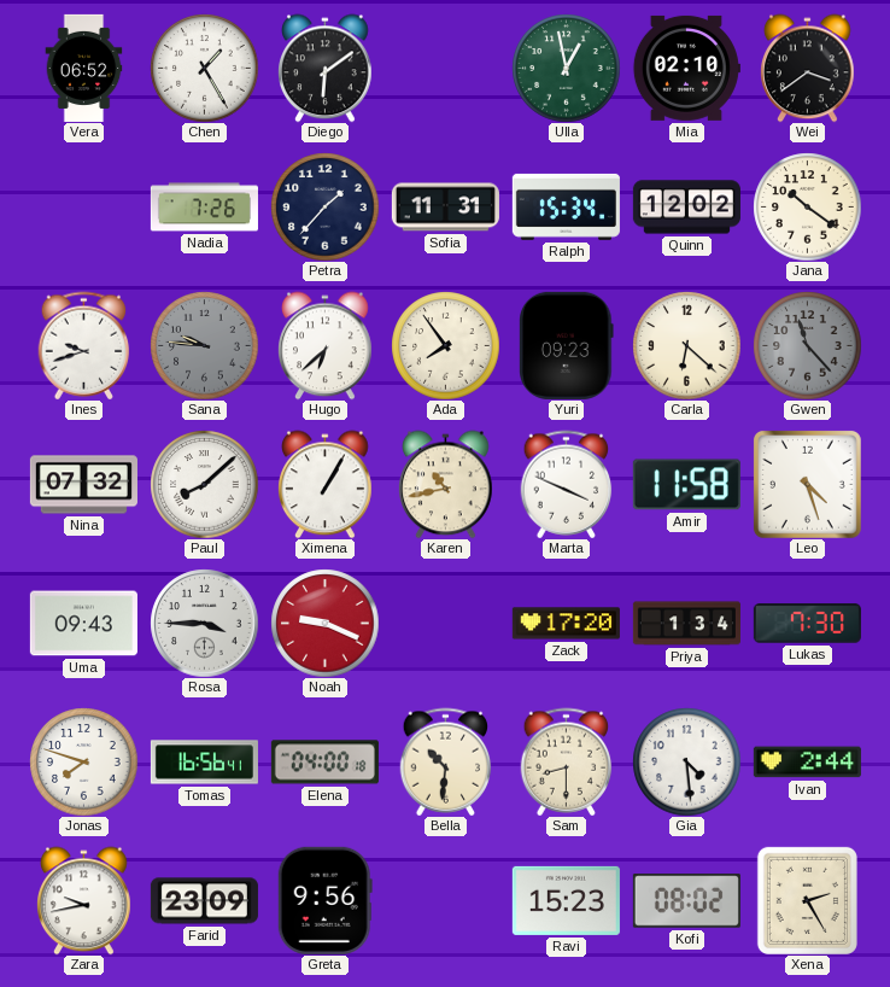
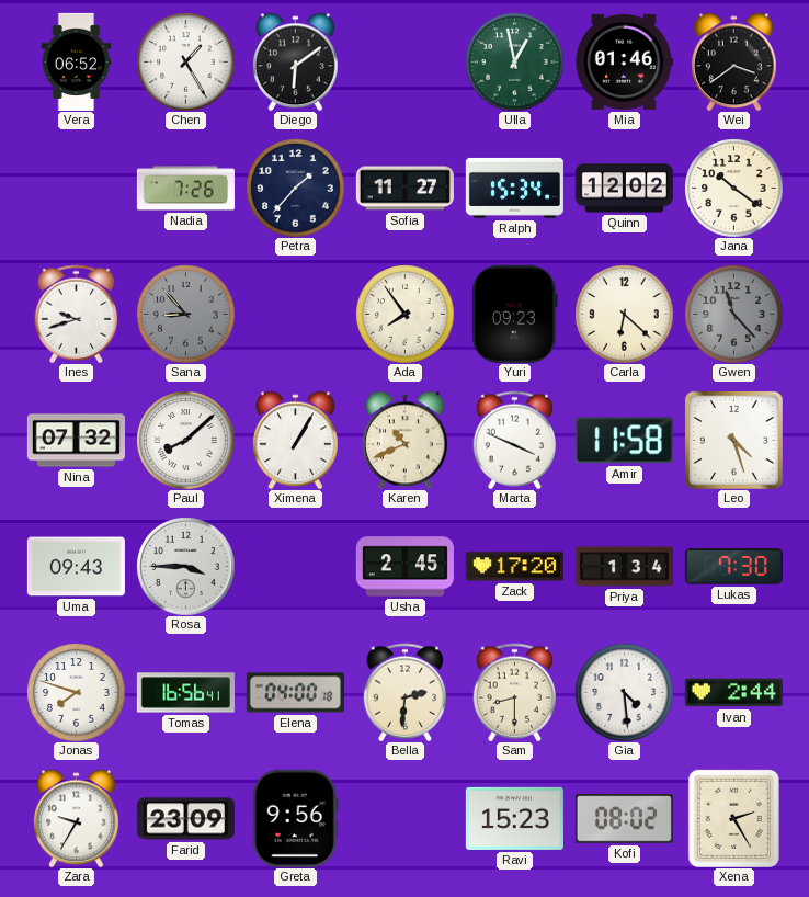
Mia: 02:10 -> 01:46
Sofia: 11:31 -> 11:27
Sana: 9:46 -> 8:53
Hugo: 6:38 -> none
Karen: 10:43 -> 10:41
Noah: 9:19 -> none
Usha: none -> 2:45
Bella: 10:31 -> 2:31
Zara: 9:43 -> 9:35
